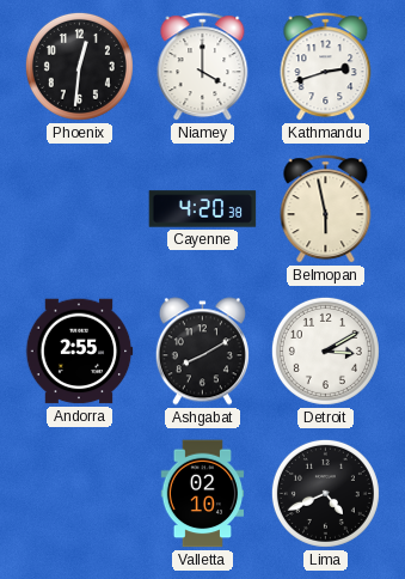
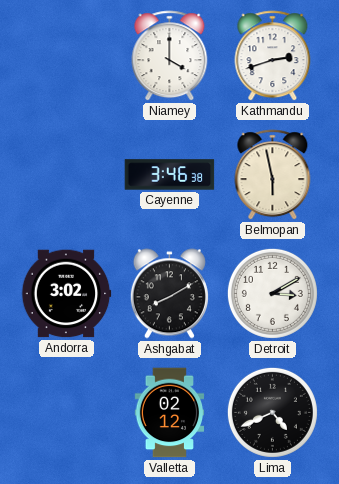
Phoenix: 12:31 -> none
Cayenne: 4:20 -> 3:46
Andorra: 2:55 -> 3:02
Valletta: 02:10 -> 02:12
